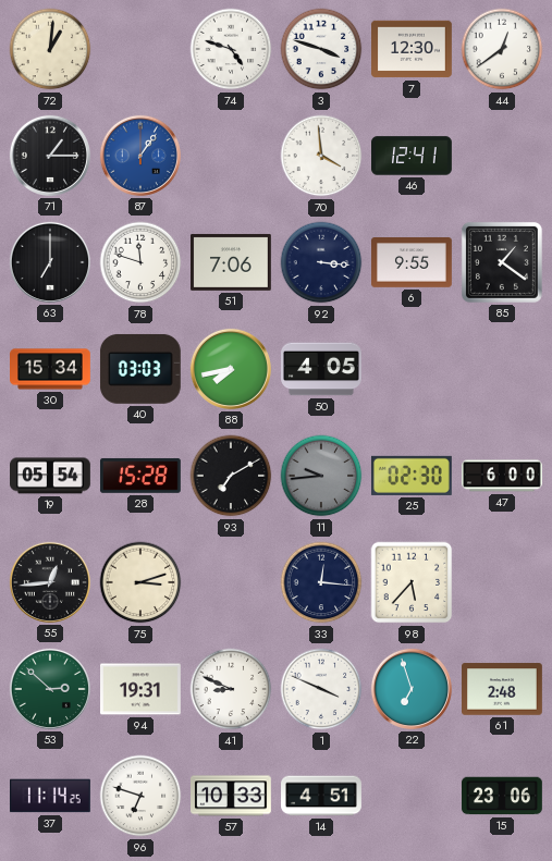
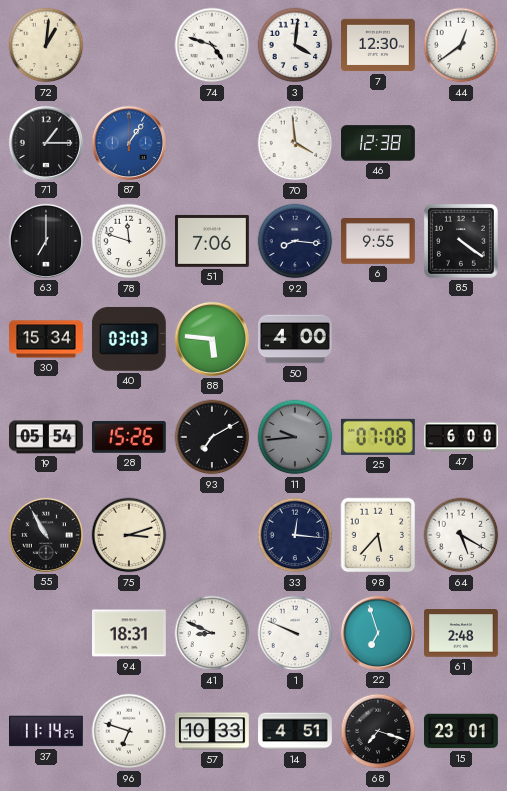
3: 3:48 -> 4:01
46: 12:41 -> 12:38
92: 3:16 -> 8:16
85: 1:21 -> 4:21
88: 7:43 -> 5:46
50: 4:05 -> 4:00
28: 15:28 -> 15:26
25: 02:30 -> 07:08
55: 12:44 -> 10:55
64: none -> 5:20
53: 2:52 -> none
94: 19:31 -> 18:31
1: 3:49 -> 9:49
68: none -> 7:18
15: 23:06 -> 23:01
